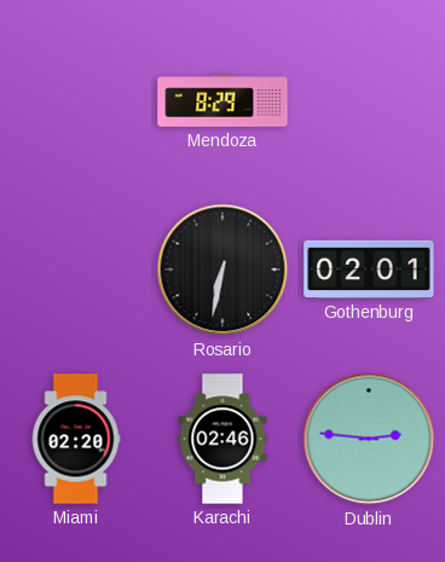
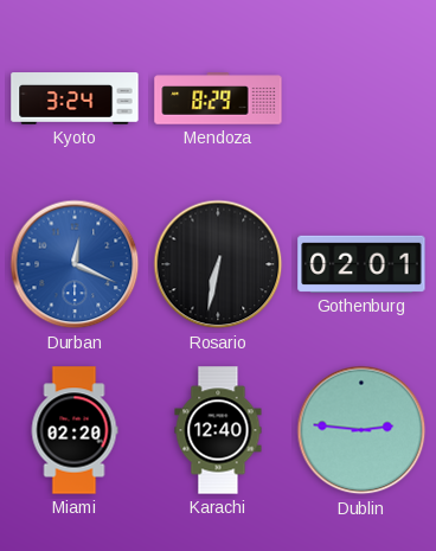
Kyoto: none -> 3:24
Durban: none -> 12:19
Karachi: 02:46 -> 12:40
